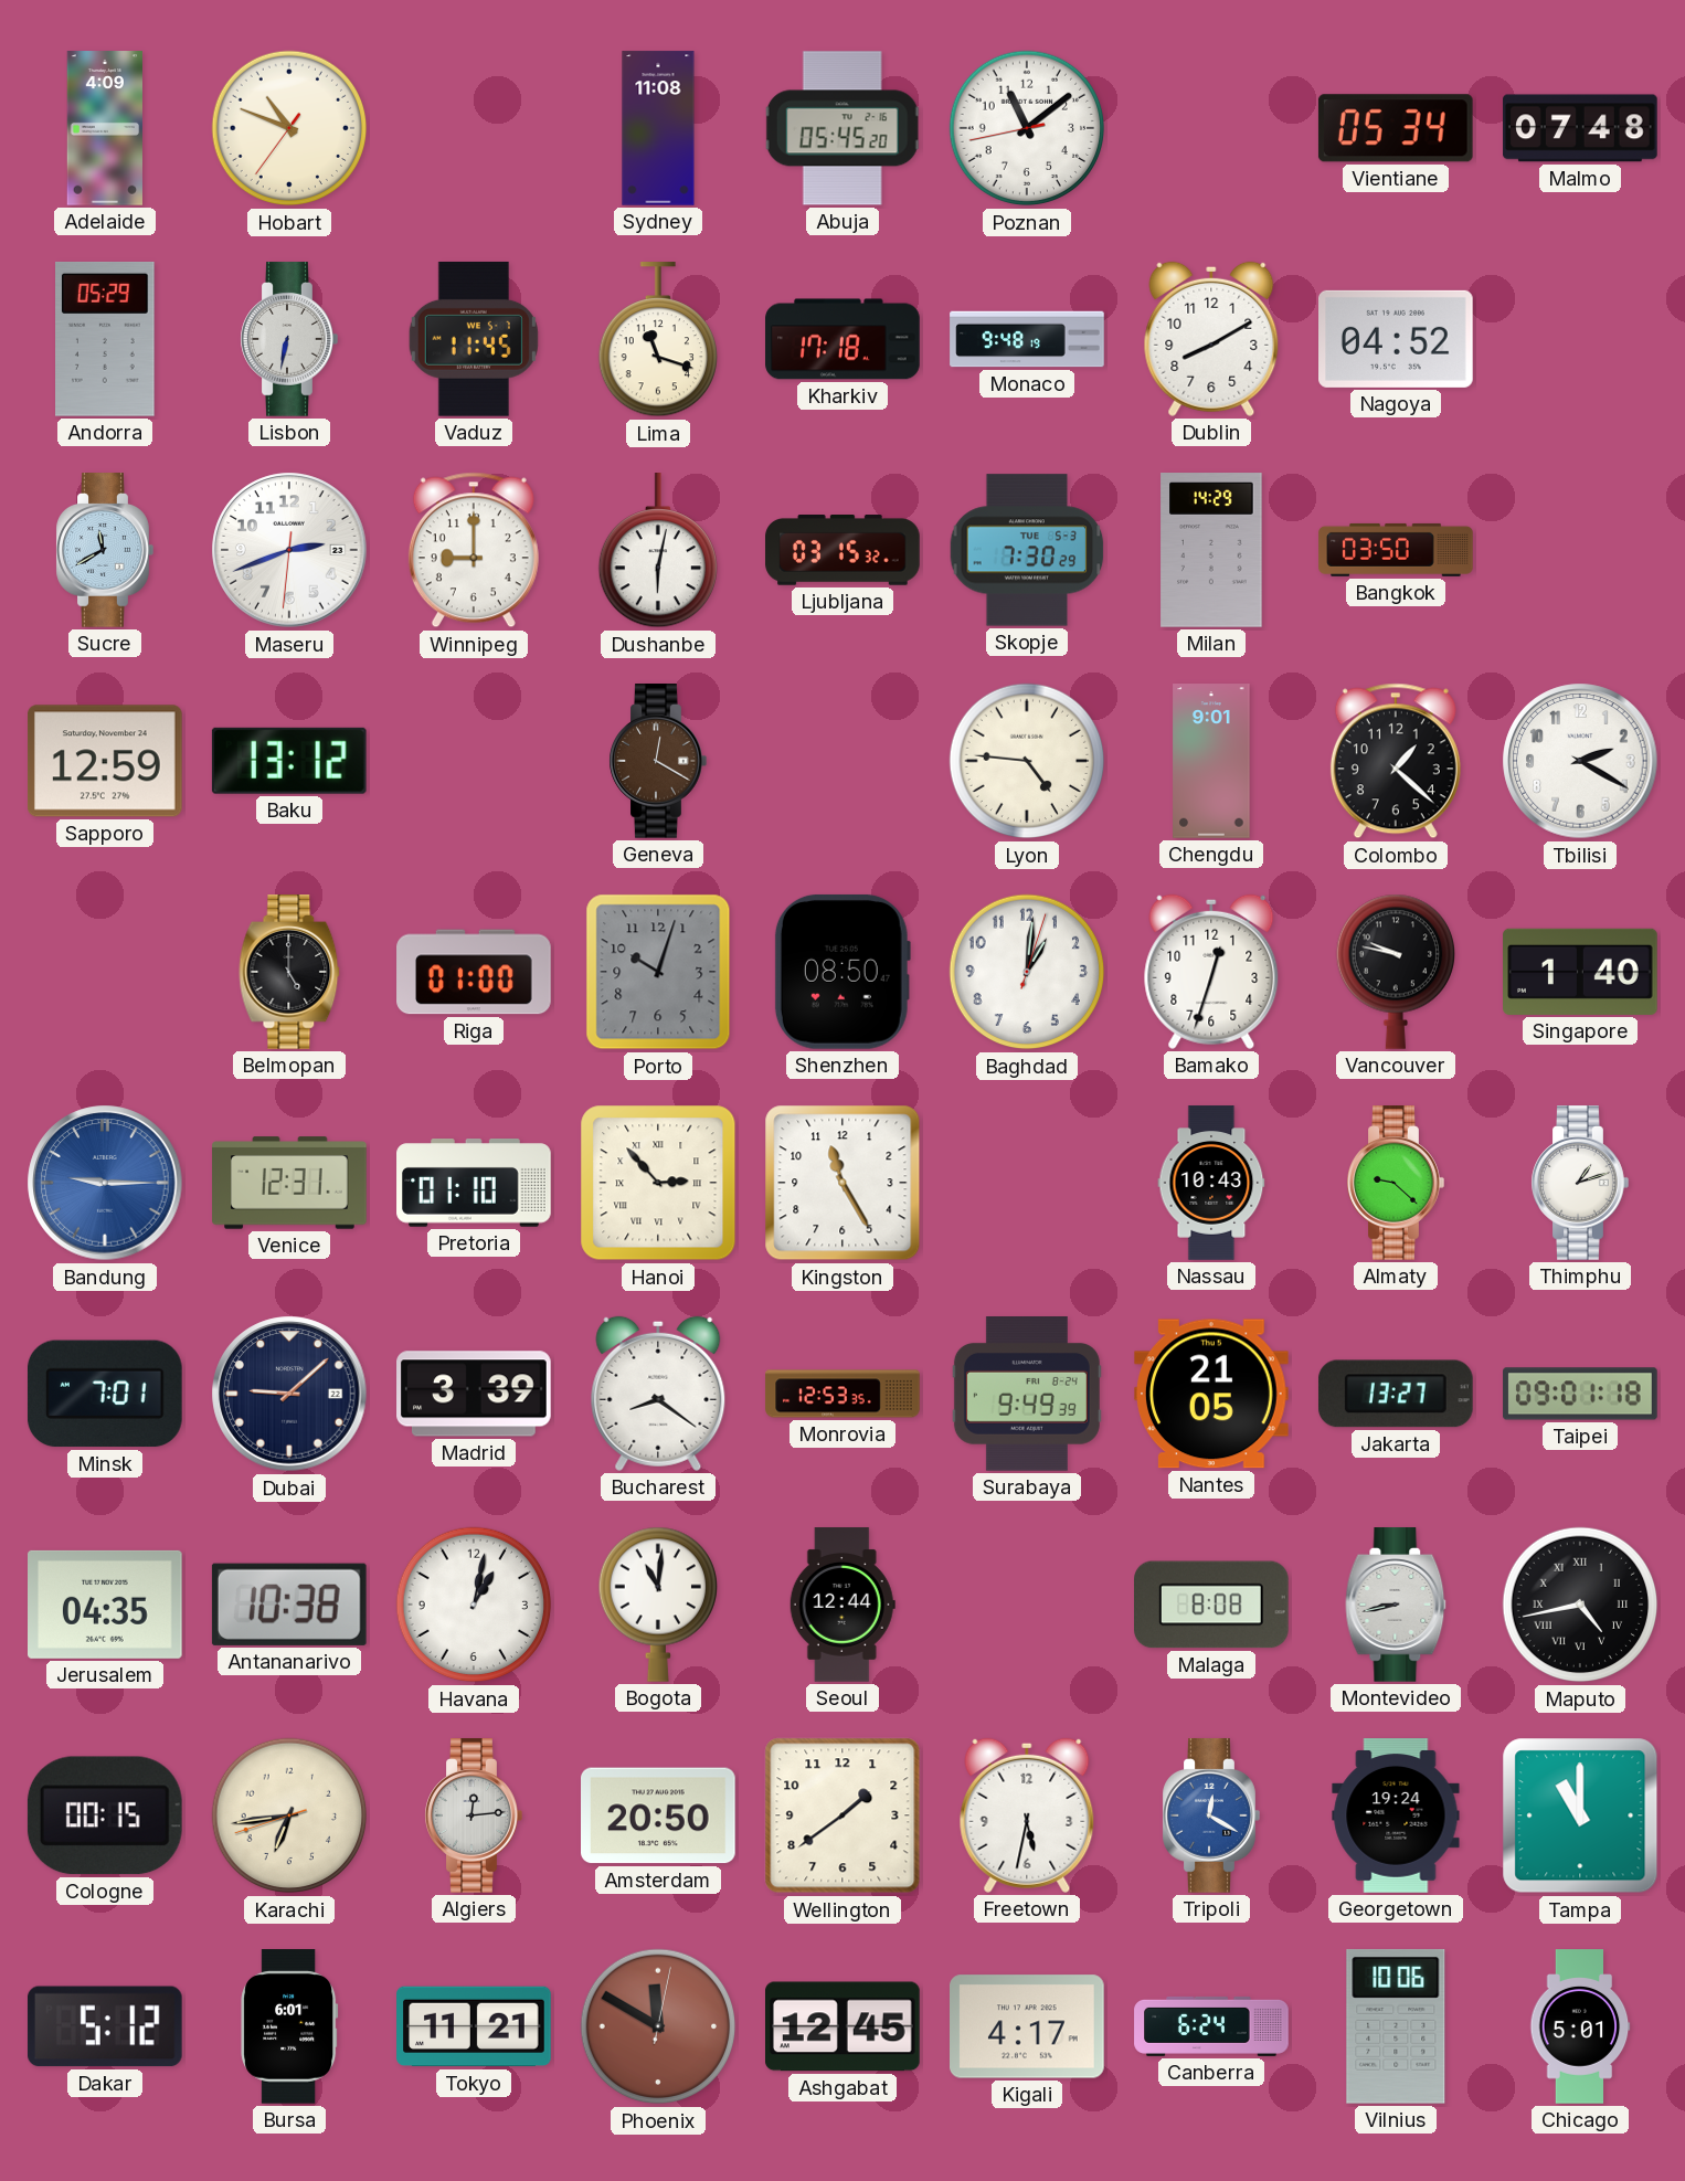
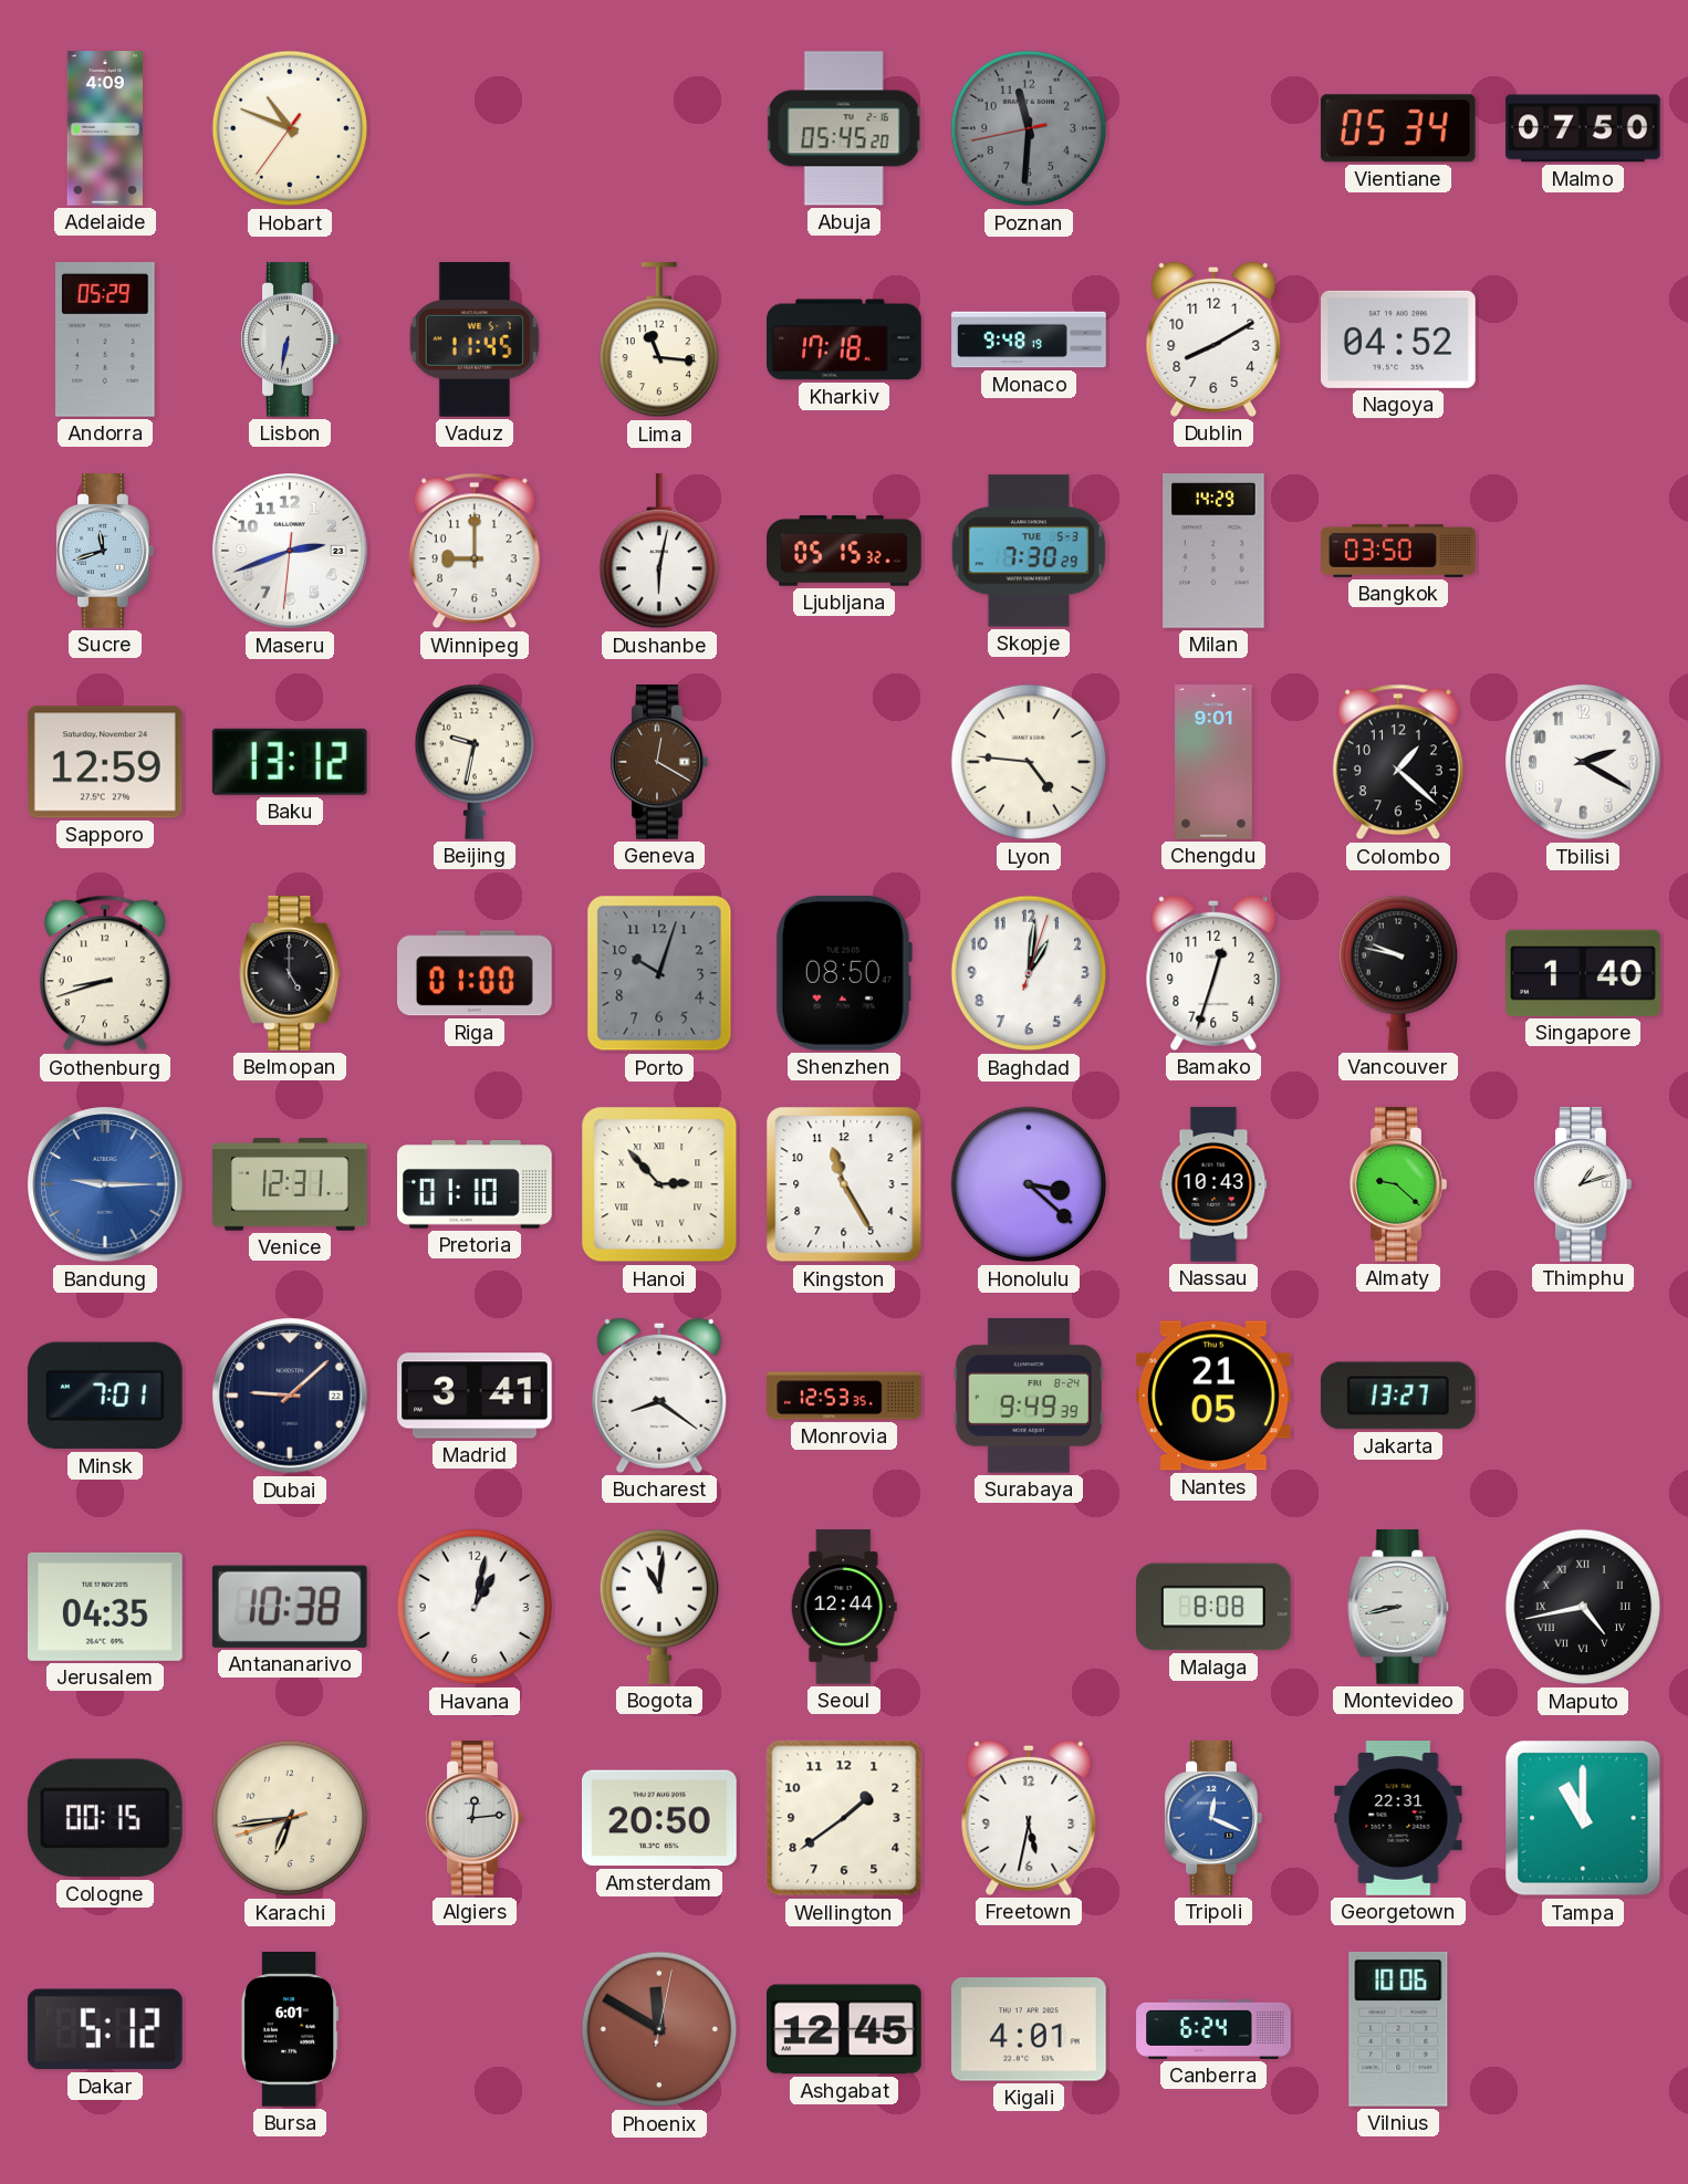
Sydney: 11:08 -> none
Poznan: 11:08 -> 11:30
Poznan dial: white -> grey
Malmo: 07:48 -> 07:50
Lima: 11:18 -> 11:16
Sucre: 11:40 -> 11:42
Ljubljana: 03:15 -> 05:15
Beijing: none -> 9:32
Gothenburg: none -> 8:42
Honolulu: none -> 3:22
Madrid: 3:39 -> 3:41
Taipei: 09:01 -> none
Tripoli: 12:20 -> 12:19
Georgetown: 19:24 -> 22:31
Tokyo: 11:21 -> none
Kigali: 4:17 -> 4:01
Chicago: 5:01 -> none
